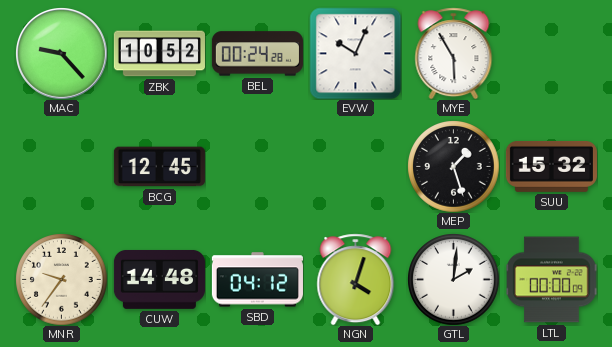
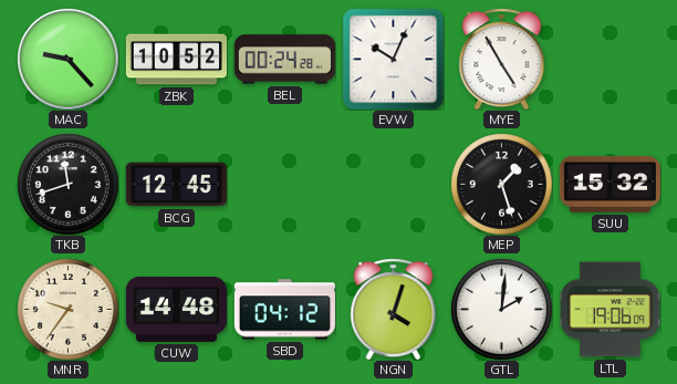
MYE: 5:55 -> 4:55
TKB: none -> 11:42
LTL: 00:00 -> 19:06
